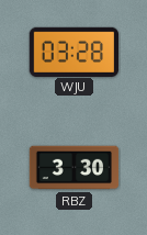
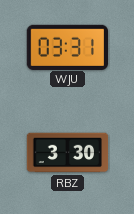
WJU: 03:28 -> 03:31
